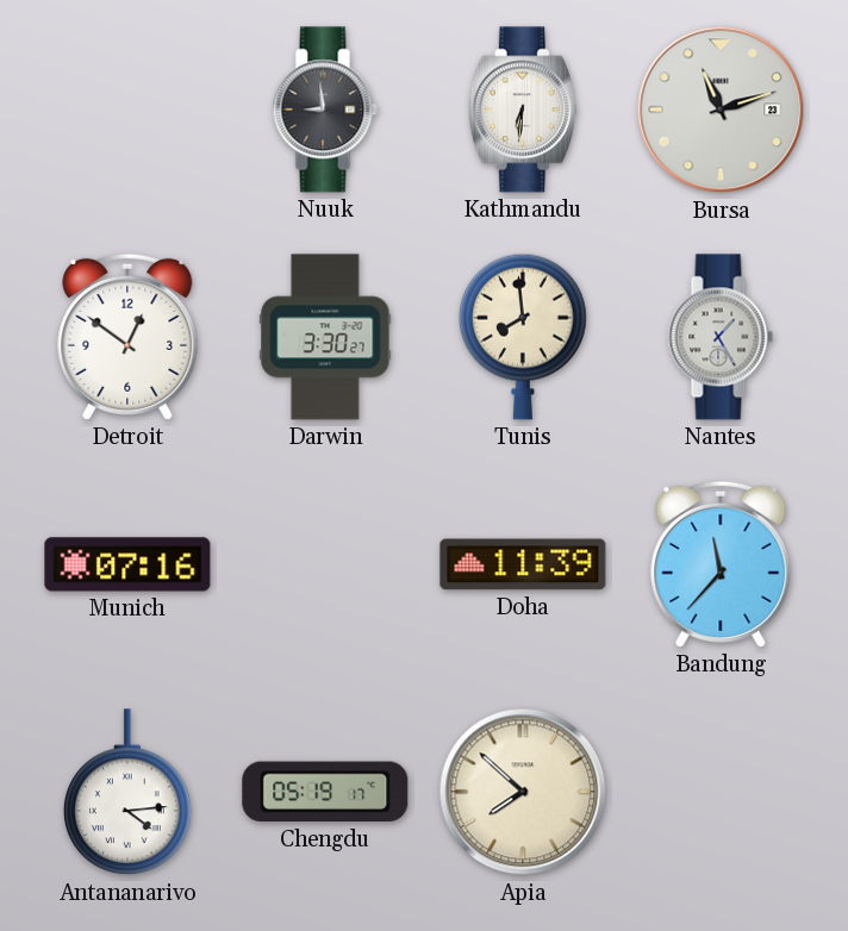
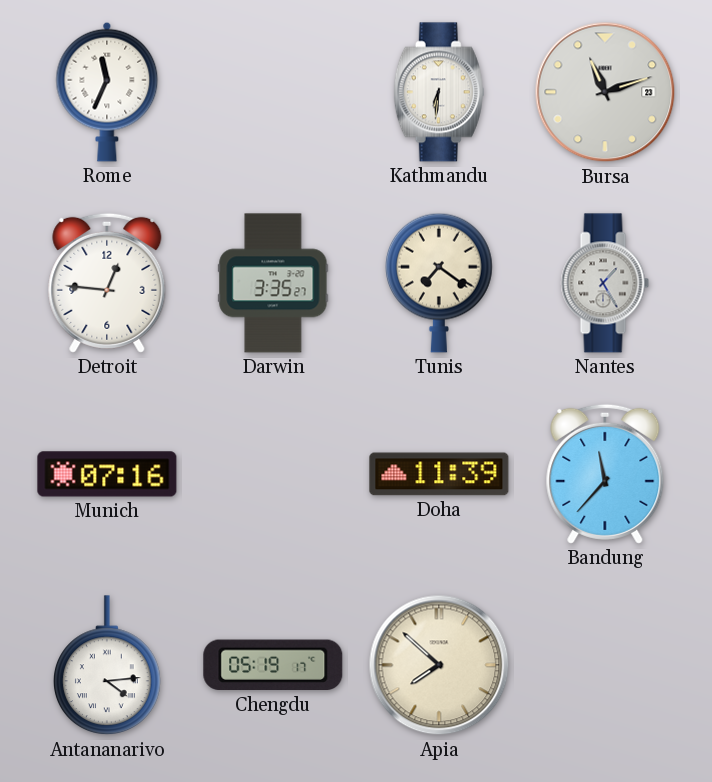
Rome: none -> 11:34
Nuuk: 8:59 -> none
Detroit: 12:51 -> 12:46
Darwin: 3:30 -> 3:35
Tunis: 7:59 -> 7:21
